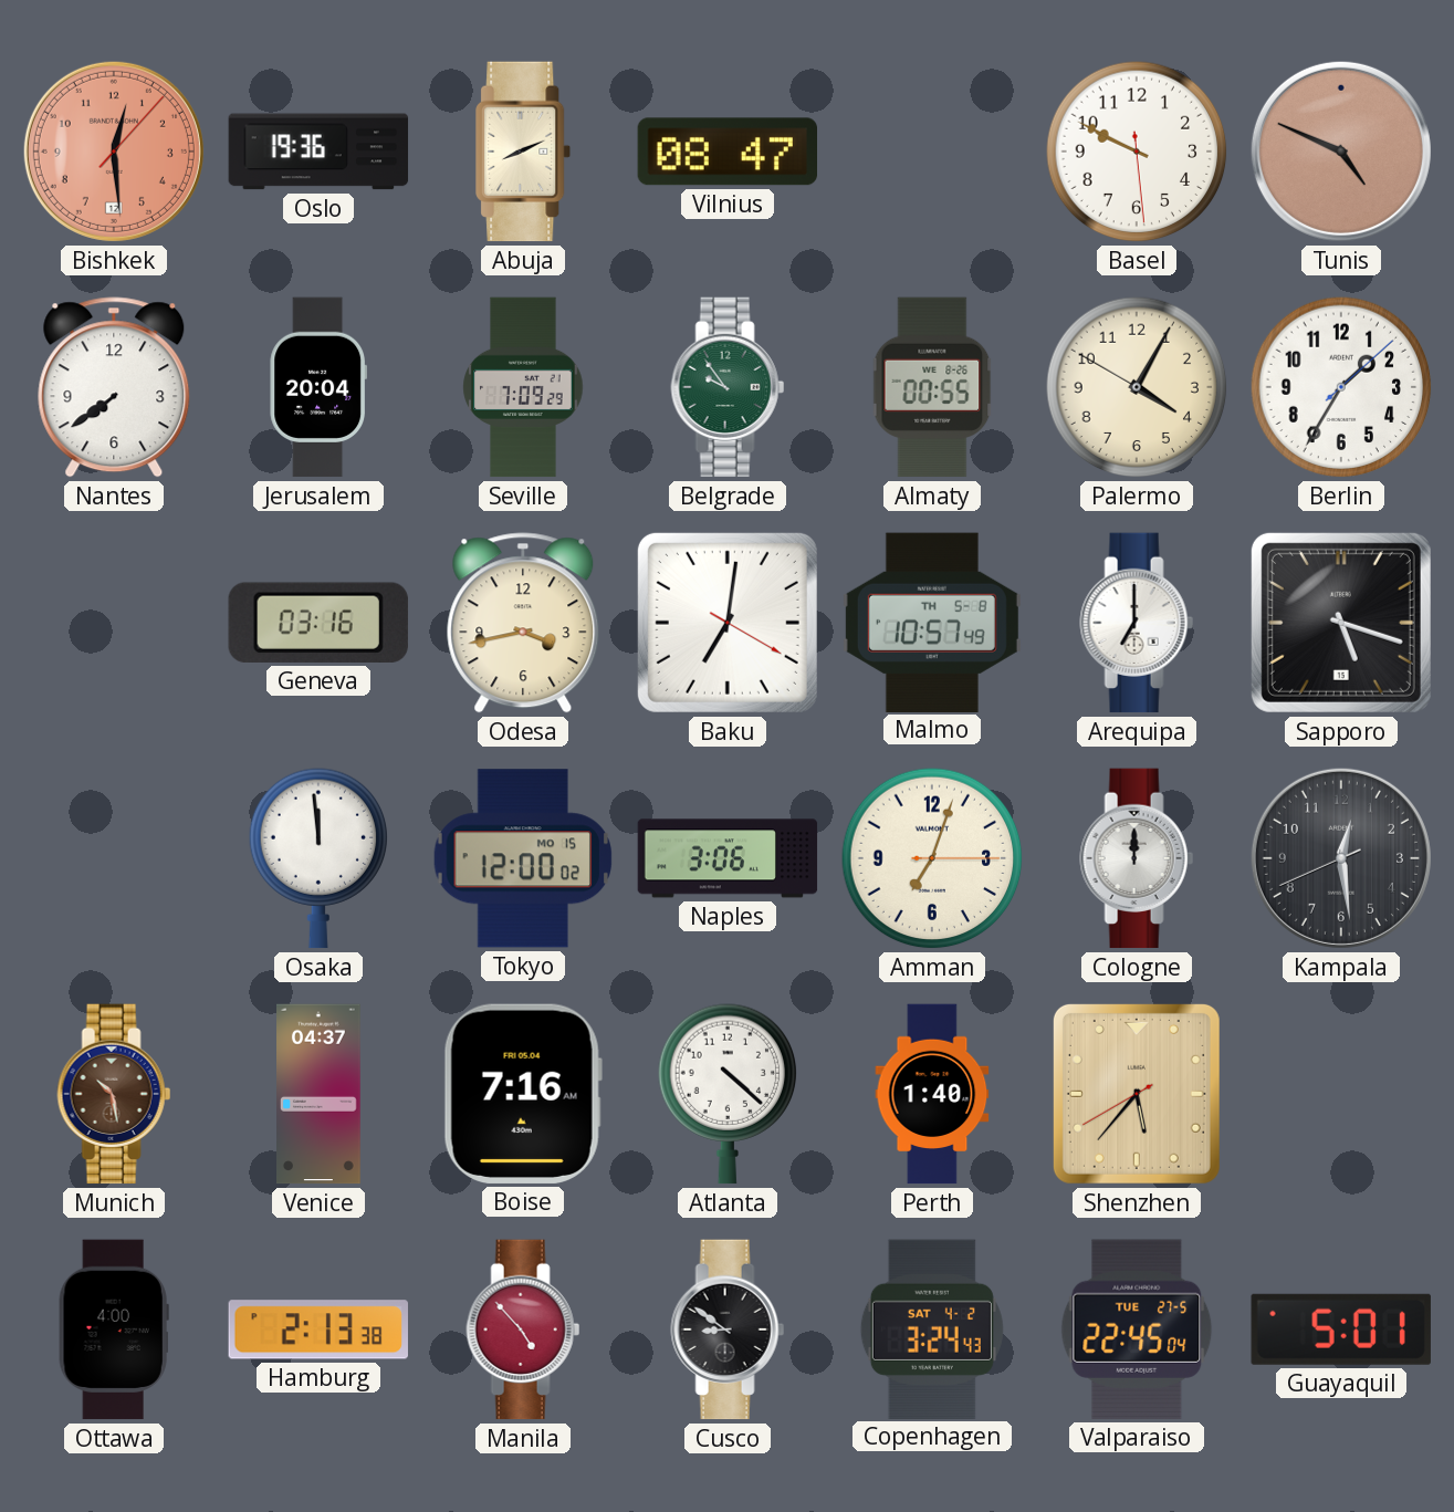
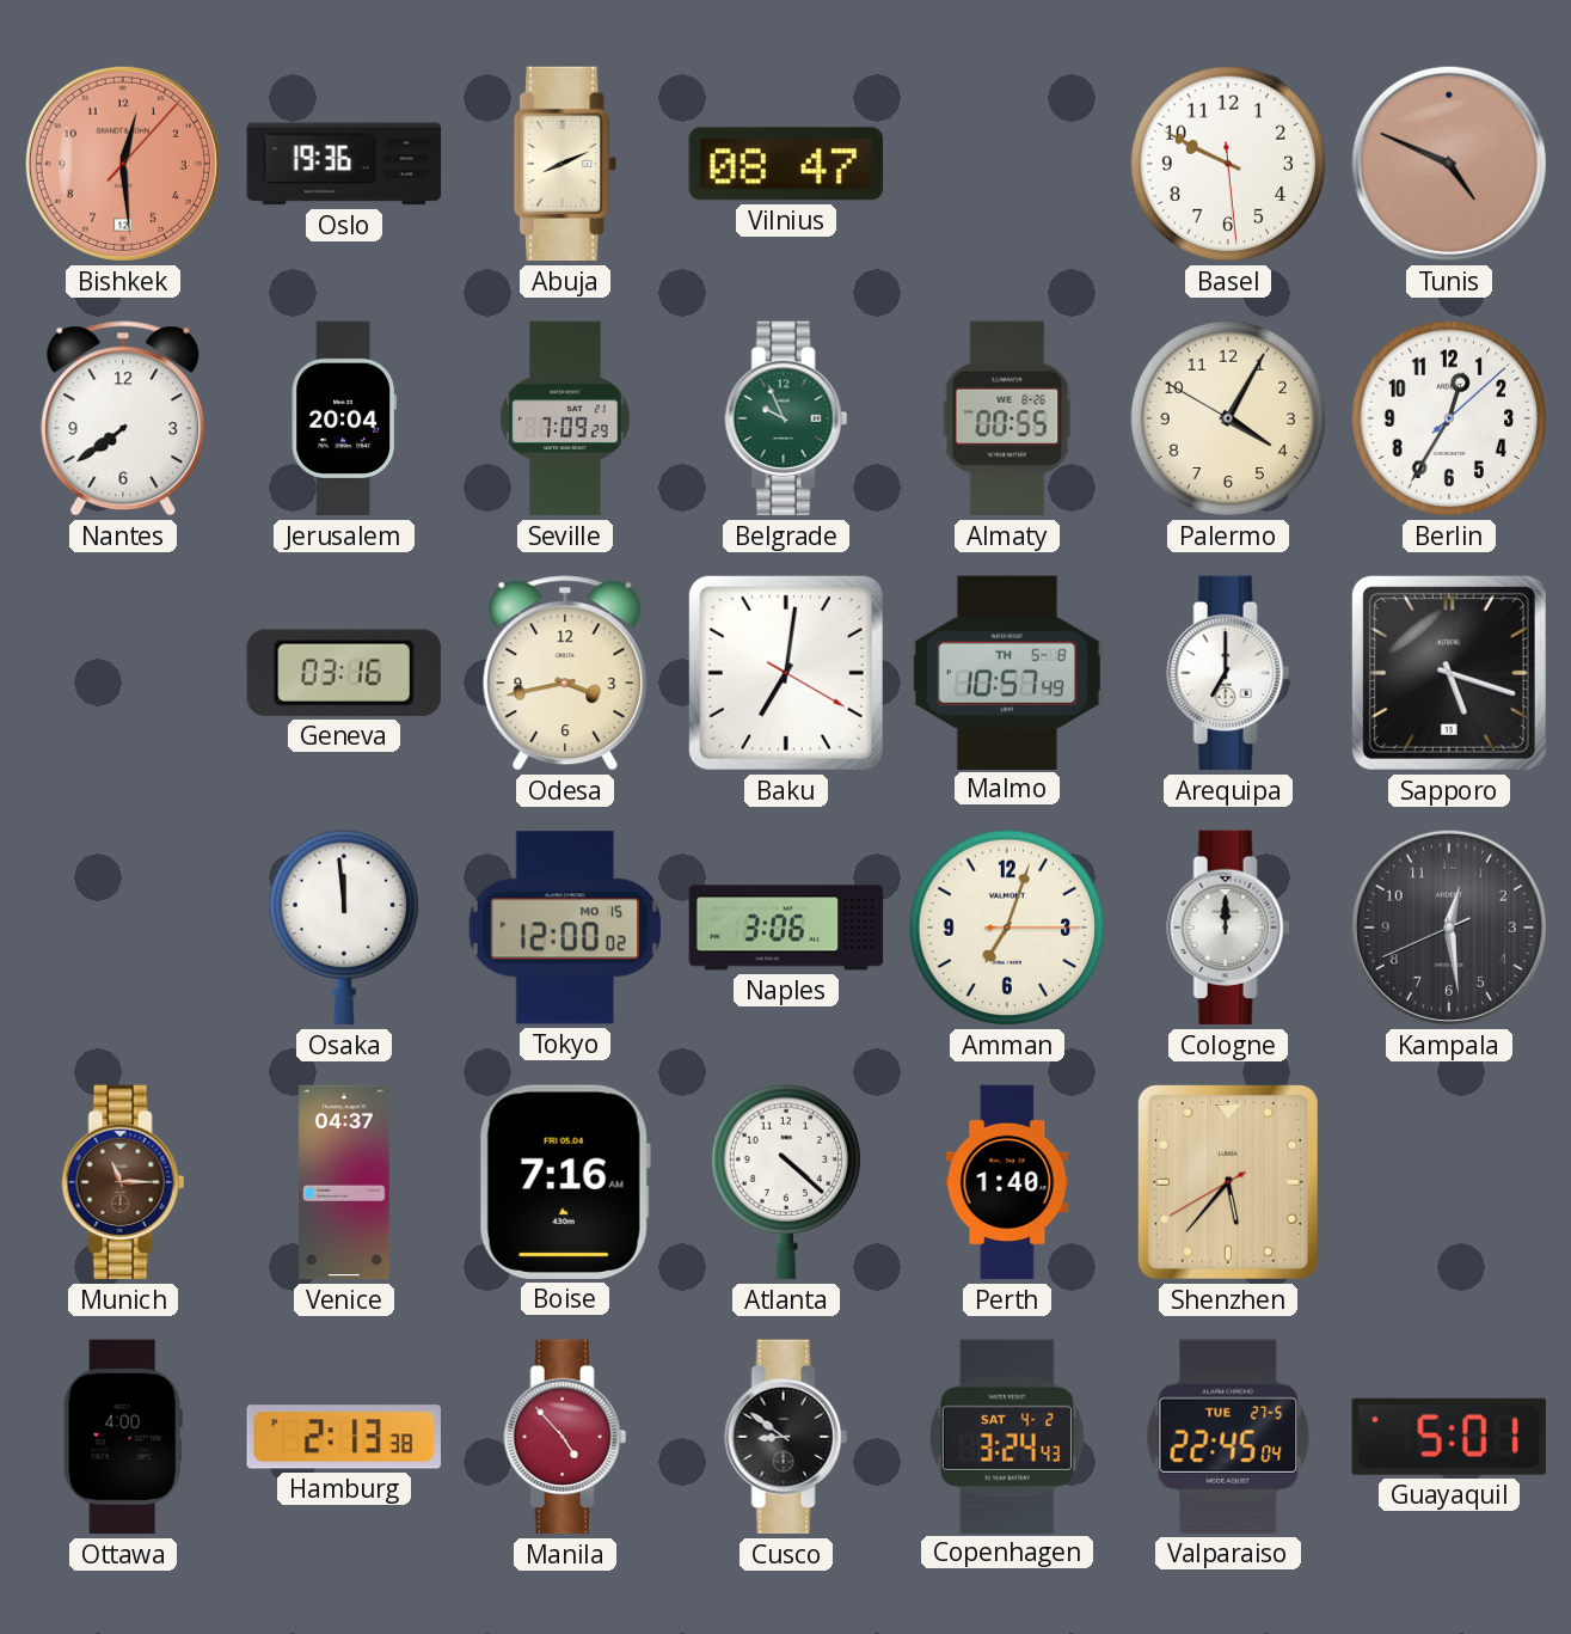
Belgrade: 9:54 -> 9:56
Berlin: 1:35 -> 12:35
Munich: 10:28 -> 11:15
